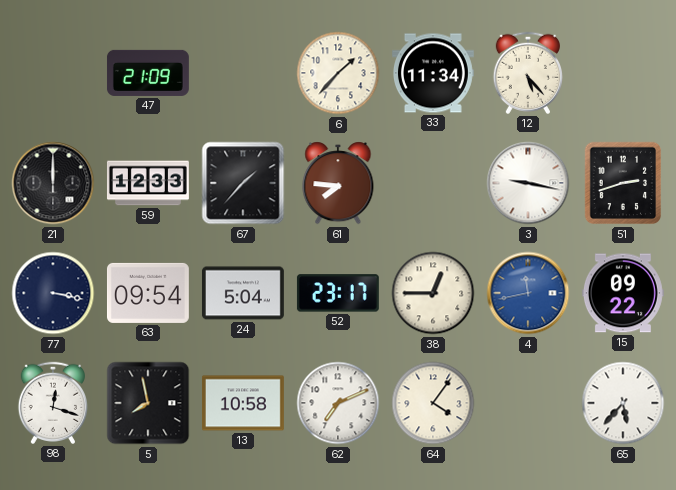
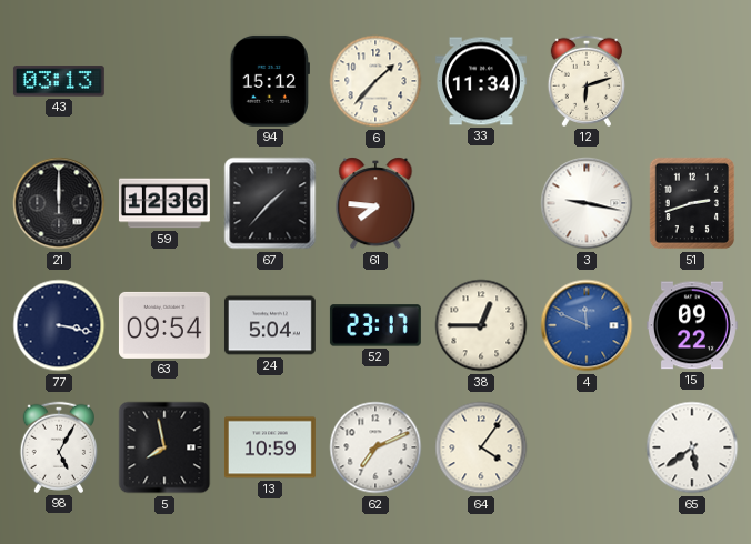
43: none -> 03:13
47: 21:09 -> none
94: none -> 15:12
12: 5:23 -> 6:12
59: 12:33 -> 12:36
4: 11:43 -> 11:49
98: 12:18 -> 5:05
13: 10:58 -> 10:59
65: 5:37 -> 5:39
